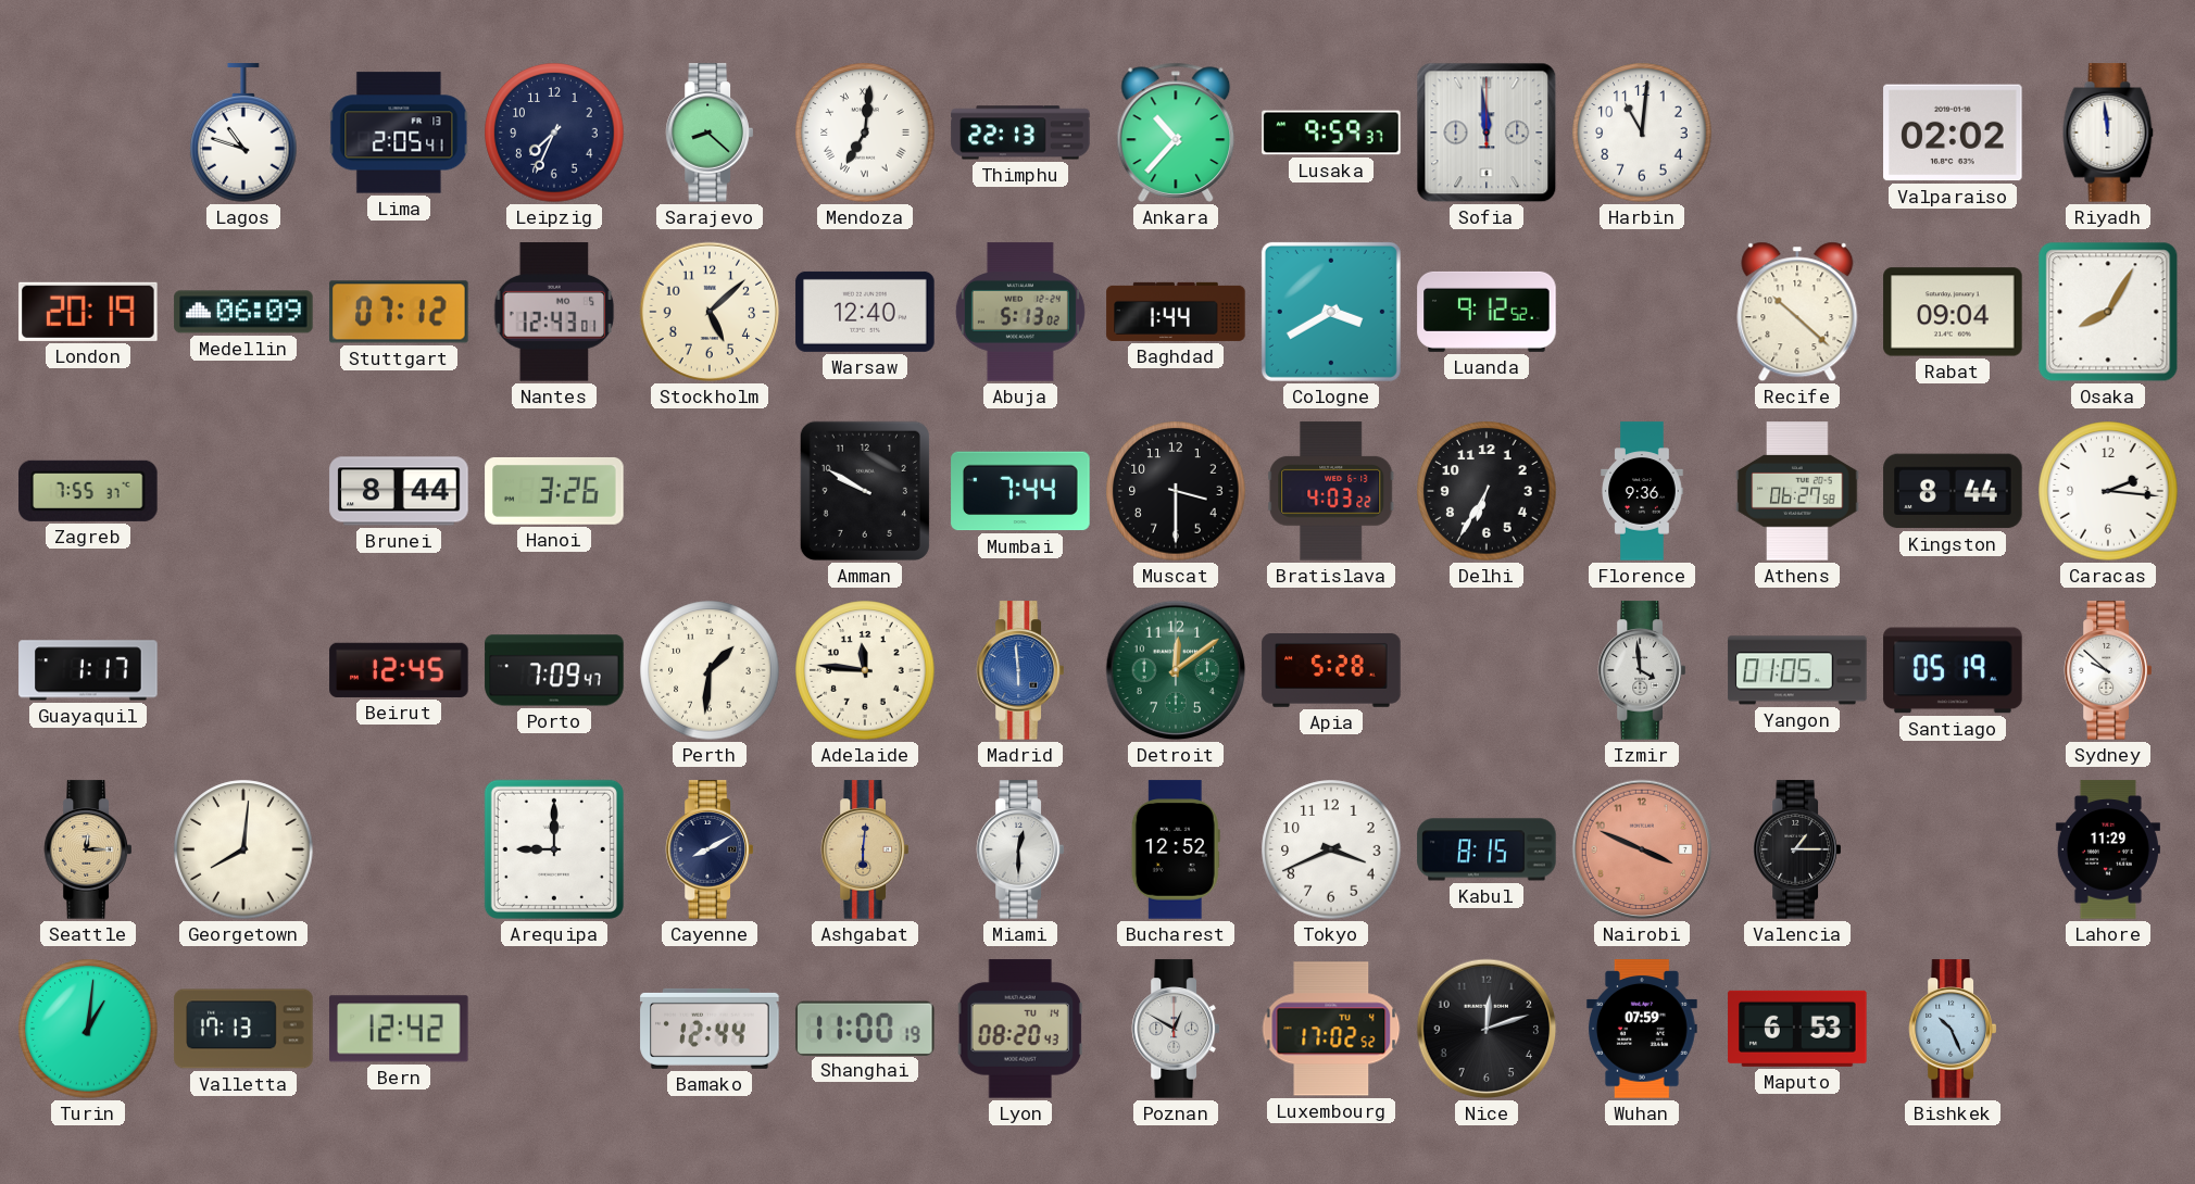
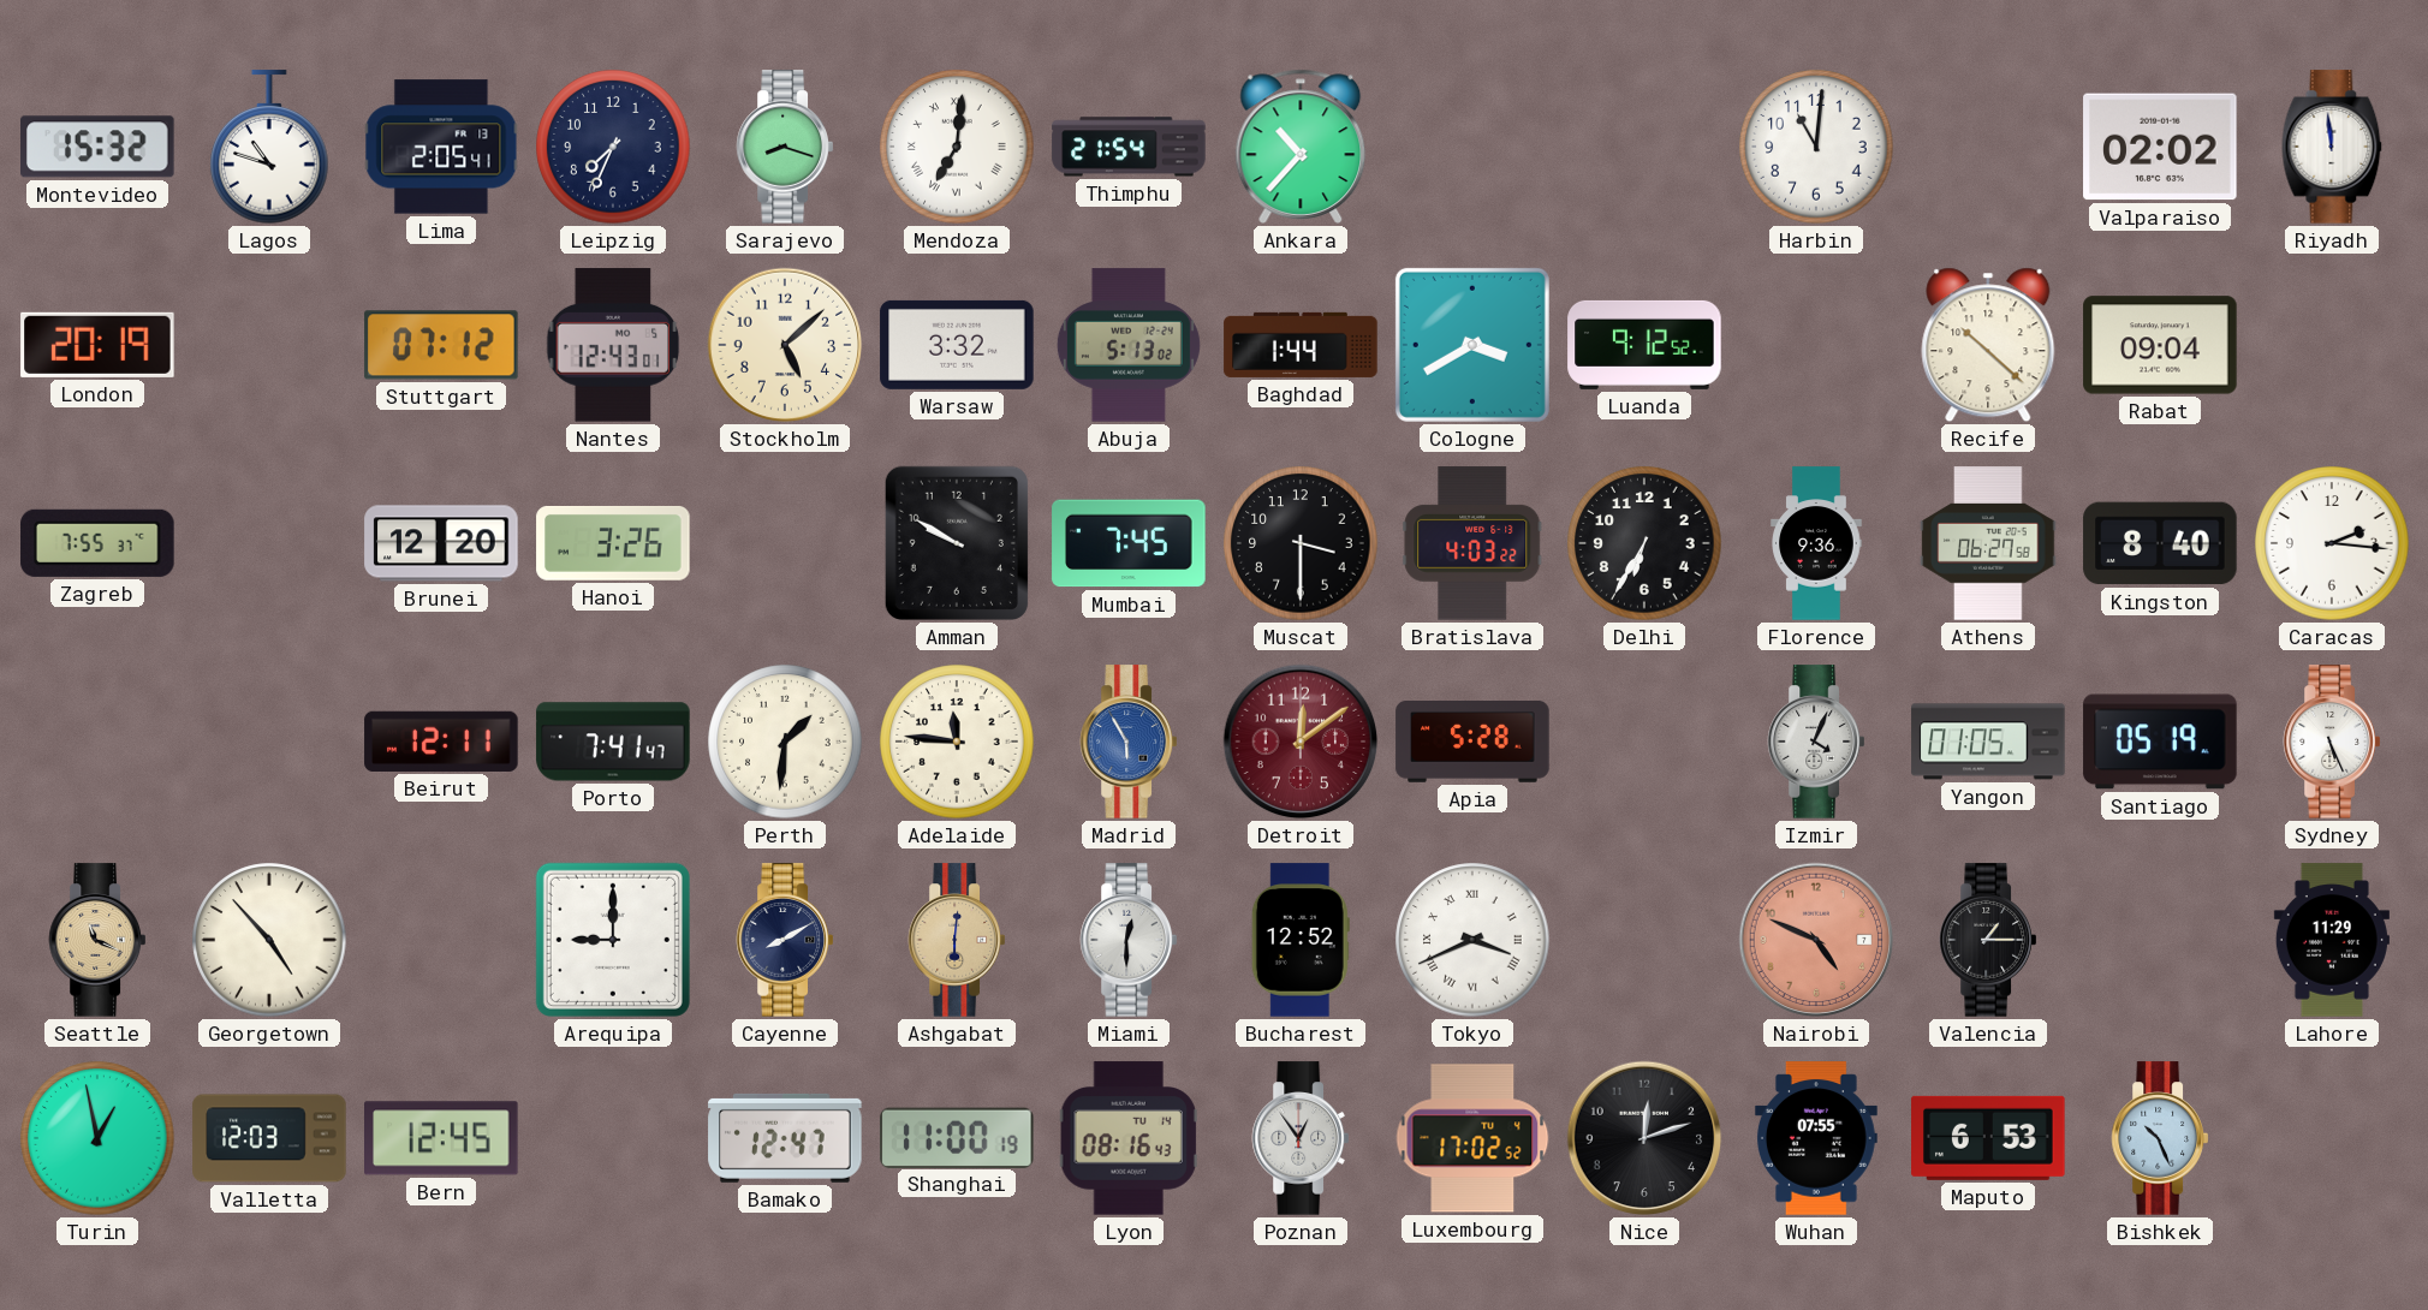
Montevideo: none -> 15:32
Sarajevo: 8:22 -> 8:18
Thimphu: 22:13 -> 21:54
Lusaka: 9:59 -> none
Sofia: 11:59 -> none
Medellin: 06:09 -> none
Warsaw: 12:40 -> 3:32
Osaka: 8:05 -> none
Brunei: 8:44 -> 12:20
Mumbai: 7:44 -> 7:45
Kingston: 8:44 -> 8:40
Guayaquil: 1:17 -> none
Beirut: 12:45 -> 12:11
Porto: 7:09 -> 7:41
Madrid: 5:59 -> 5:55
Detroit dial: green -> burgundy
Izmir: 3:59 -> 4:04
Sydney: 9:52 -> 5:26
Seattle: 12:15 -> 11:19
Georgetown: 8:01 -> 4:53
Tokyo numerals: Arabic -> Roman
Kabul: 8:15 -> none
Nairobi: 3:49 -> 4:49
Turin: 1:01 -> 12:58
Valletta: 17:13 -> 12:03
Bern: 12:42 -> 12:45
Bamako: 12:44 -> 12:47
Lyon: 08:20 -> 08:16
Poznan: 12:50 -> 12:54
Wuhan: 07:59 -> 07:55
